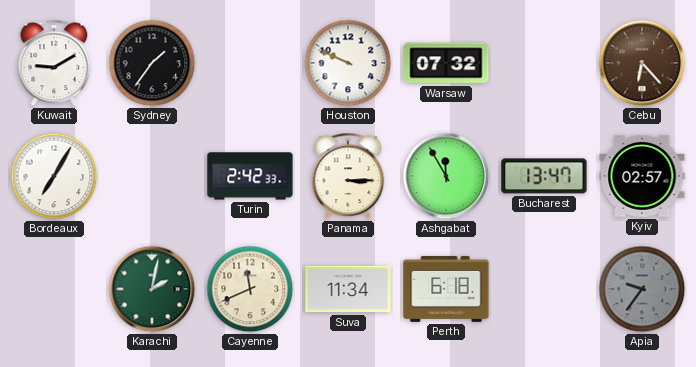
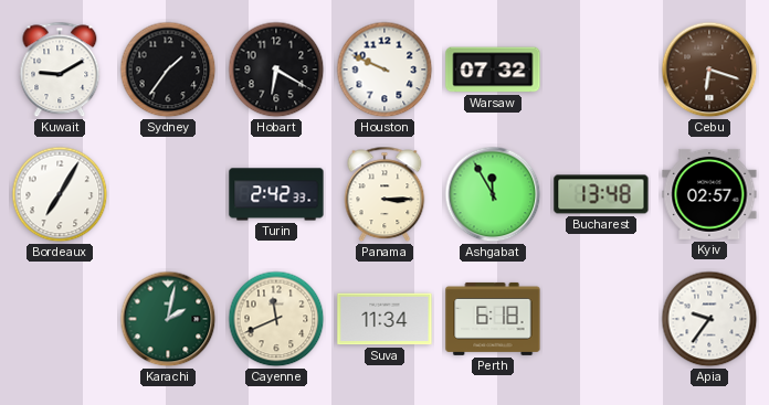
Hobart: none -> 6:20
Cebu: 6:23 -> 6:18
Bucharest: 13:47 -> 13:48
Apia dial: grey -> white
